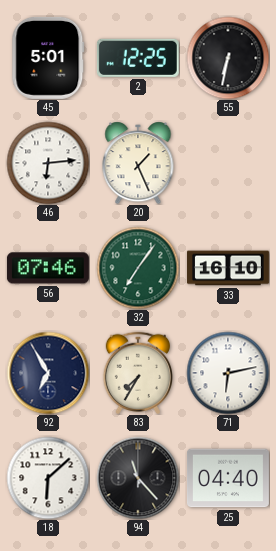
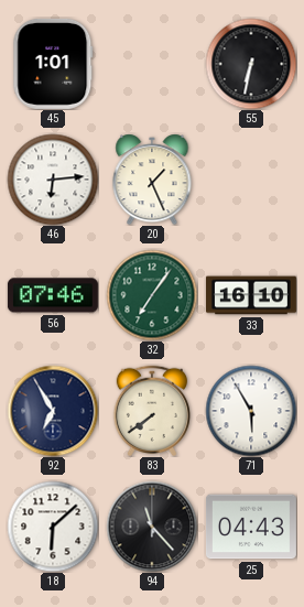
45: 5:01 -> 1:01
2: 12:25 -> none
83: 7:35 -> 7:39
71: 6:13 -> 5:55
25: 04:40 -> 04:43
